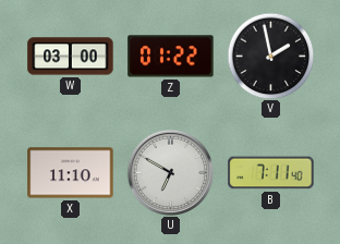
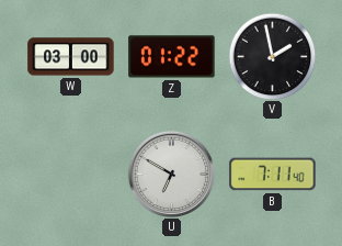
X: 11:10 -> none
